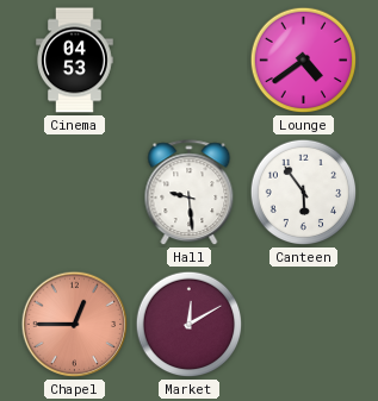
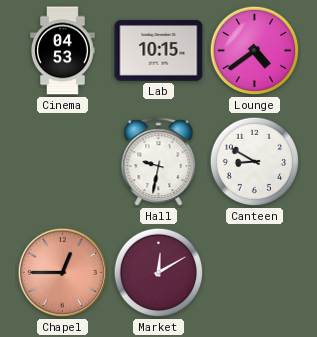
Lab: none -> 10:15
Hall: 9:29 -> 9:32
Canteen: 5:54 -> 8:50
